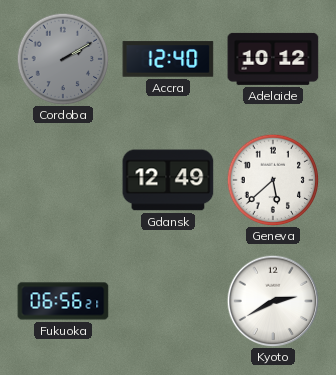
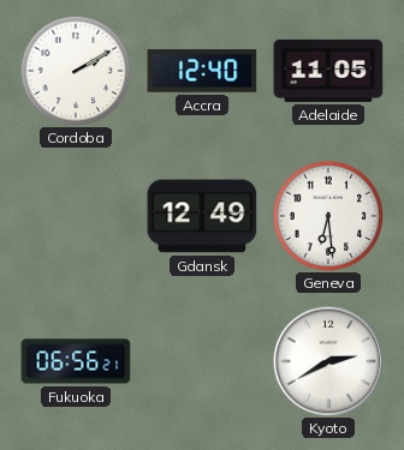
Cordoba dial: grey -> white
Adelaide: 10:12 -> 11:05
Geneva: 5:38 -> 6:29
